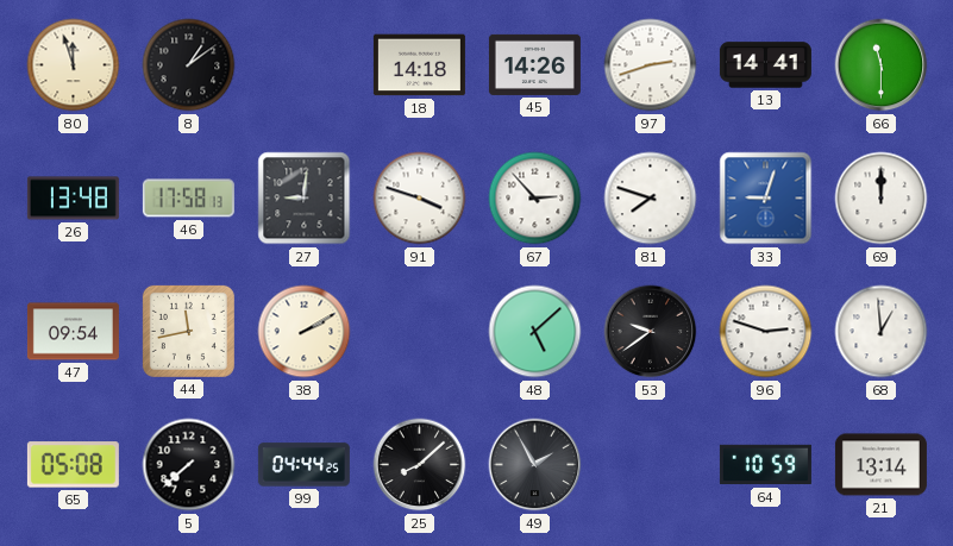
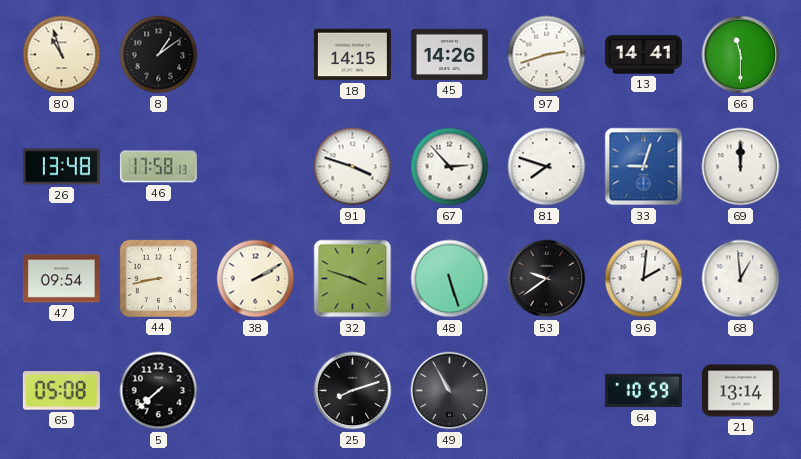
80: 11:57 -> 10:57
18: 14:18 -> 14:15
27: 9:01 -> none
44: 11:43 -> 8:43
32: none -> 3:48
48: 5:08 -> 5:27
96: 2:48 -> 2:01
99: 04:44 -> none
25: 8:08 -> 8:12
49: 1:55 -> 10:55
